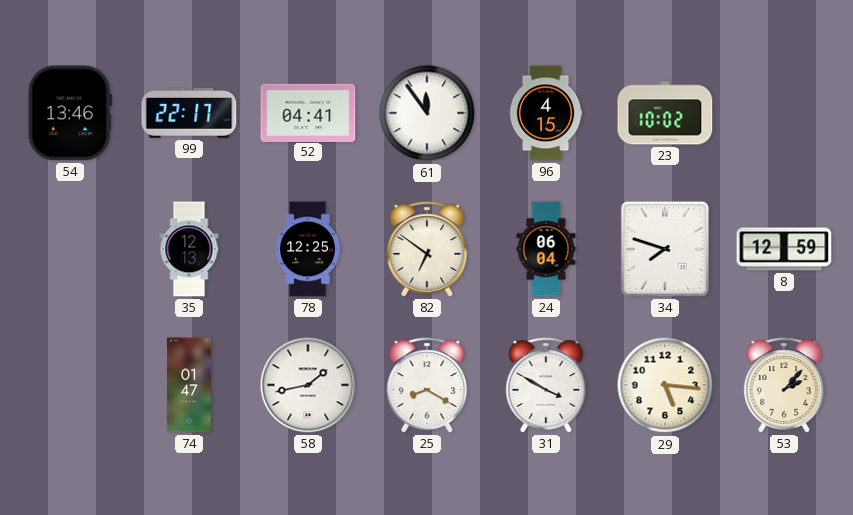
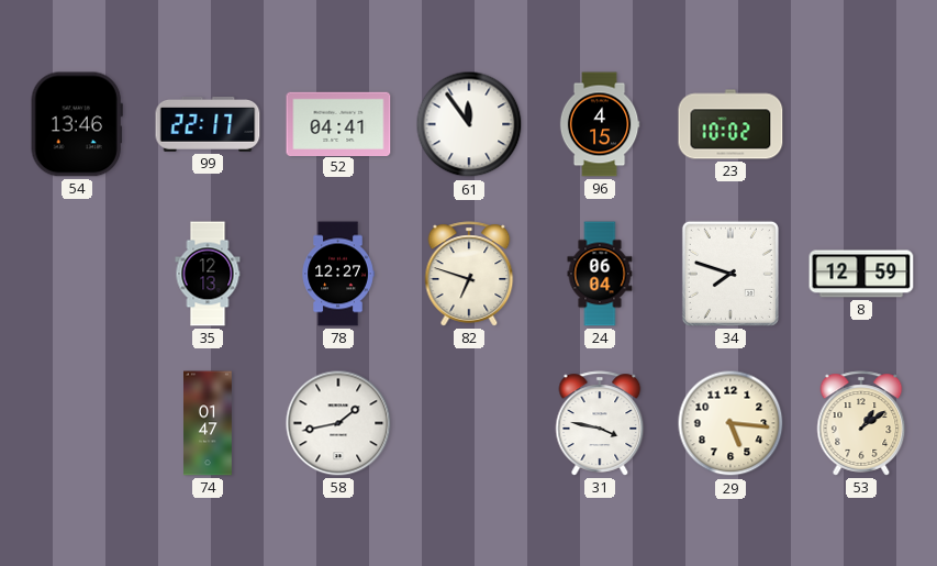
78: 12:25 -> 12:27
82: 6:51 -> 6:48
25: 8:20 -> none
31: 3:50 -> 3:47
53: 2:07 -> 1:09
